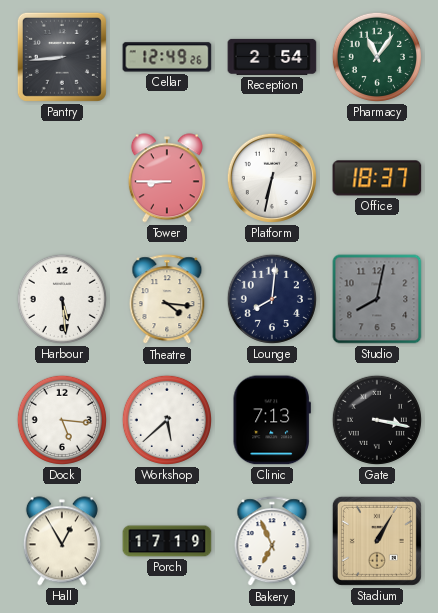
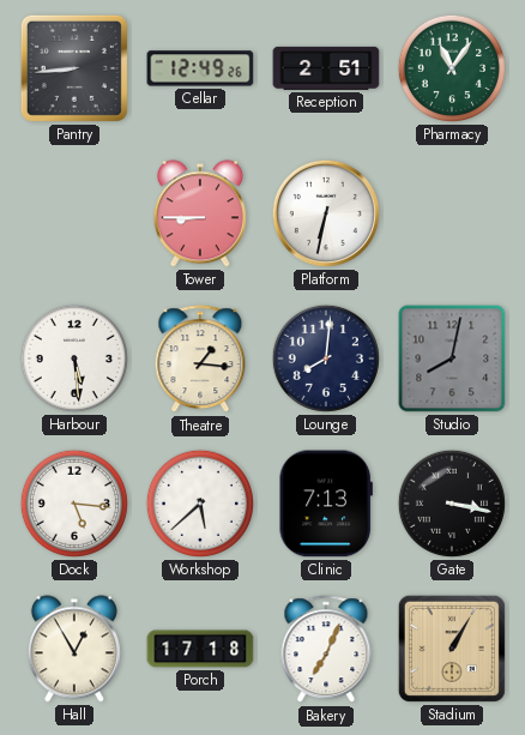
Reception: 2:54 -> 2:51
Office: 18:37 -> none
Theatre: 4:16 -> 1:16
Porch: 17:19 -> 17:18
Bakery: 6:56 -> 7:04
